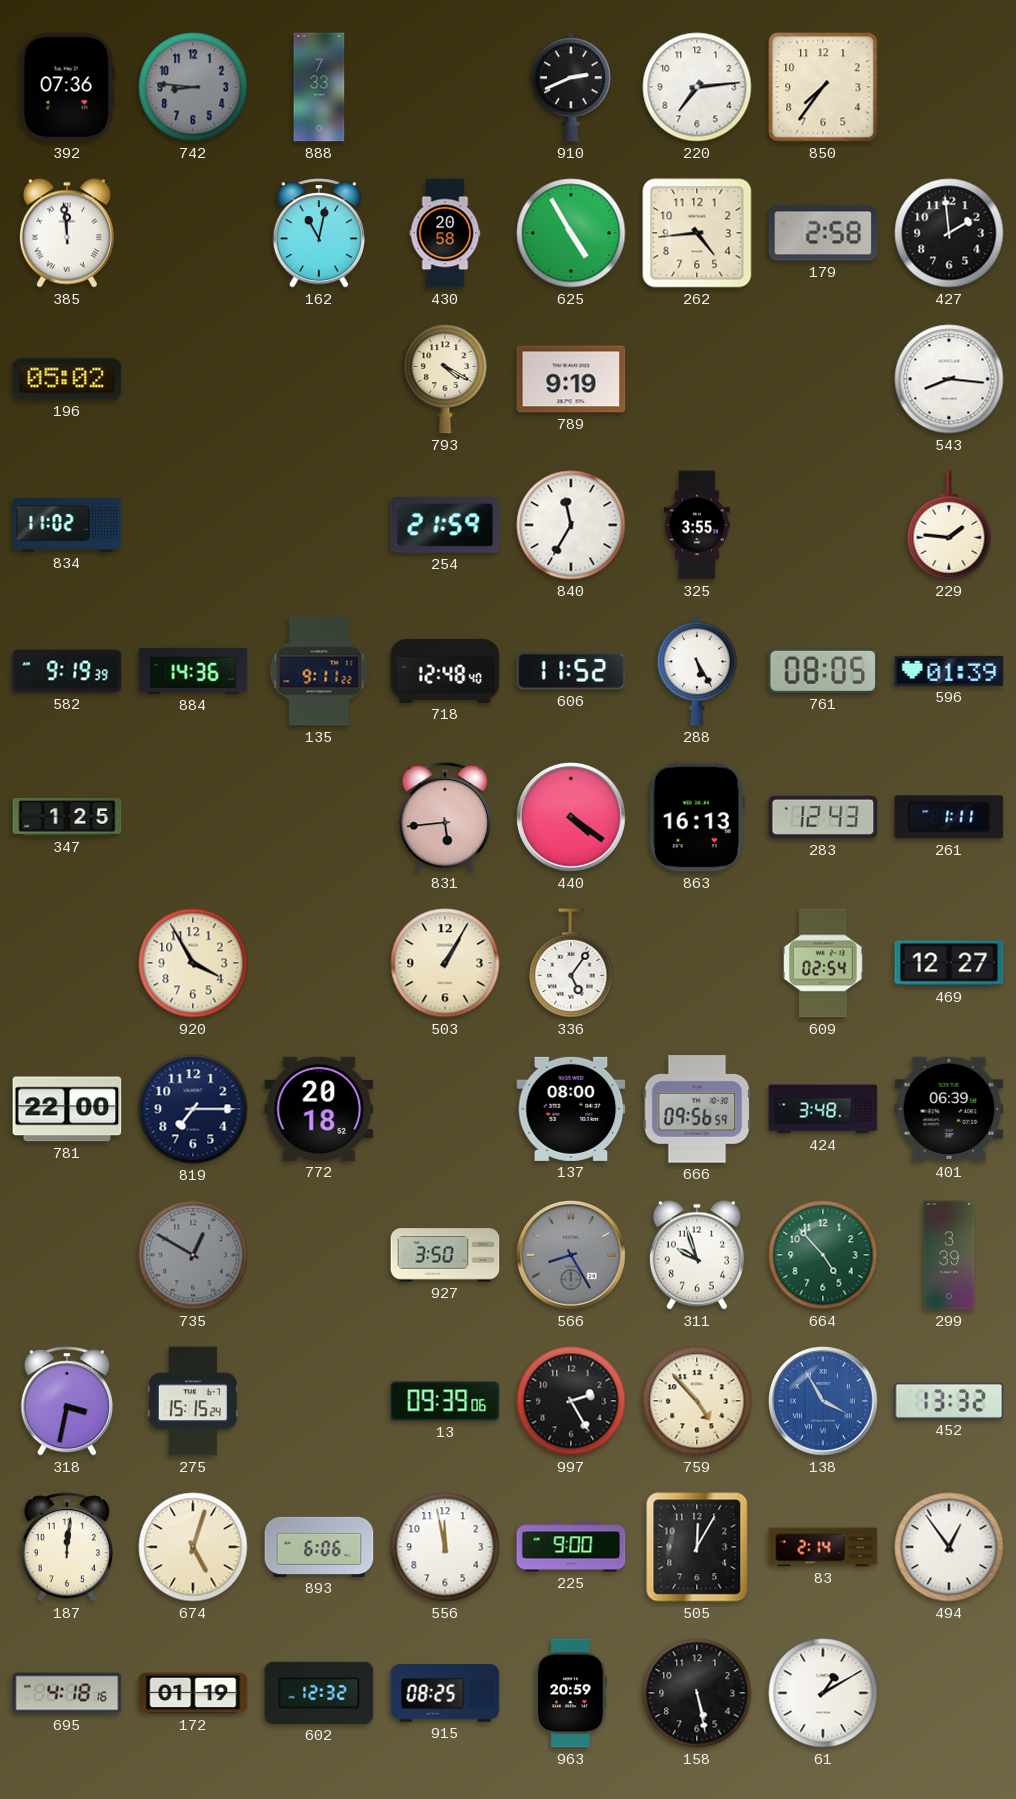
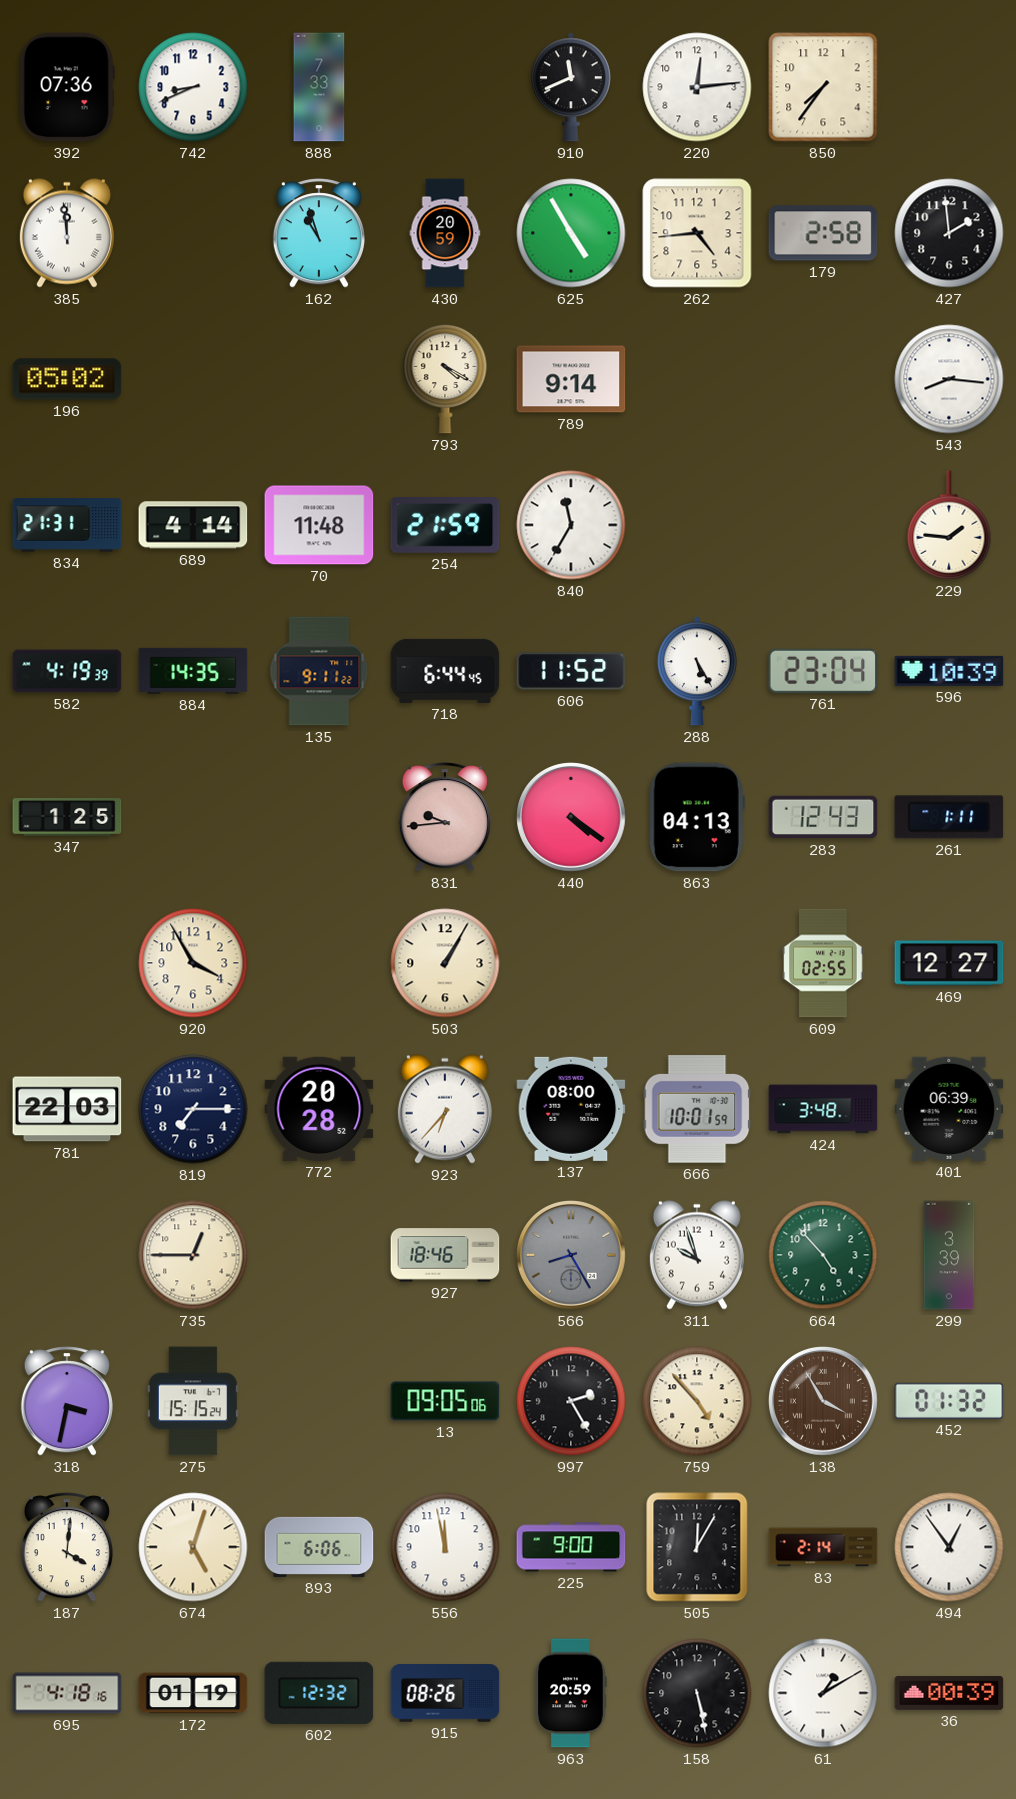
742: 8:46 -> 8:41
742 dial: grey -> white
910: 2:41 -> 11:41
220: 7:14 -> 12:14
162: 11:02 -> 10:57
430: 20:58 -> 20:59
789: 9:19 -> 9:14
834: 11:02 -> 21:31
689: none -> 4:14
70: none -> 11:48
325: 3:55 -> none
582: 9:19 -> 4:19
884: 14:36 -> 14:35
718: 12:48 -> 6:44
761: 08:05 -> 23:04
596: 01:39 -> 10:39
831: 5:44 -> 9:44
863: 16:13 -> 04:13
336: 5:06 -> none
609: 02:54 -> 02:55
781: 22:00 -> 22:03
772: 20:18 -> 20:28
923: none -> 6:37
666: 09:56 -> 10:01
735: 12:50 -> 12:45
735 dial: grey -> cream
927: 3:50 -> 18:46
13: 09:39 -> 09:05
138 dial: blue -> brown
452: 13:32 -> 01:32
187: 12:01 -> 4:01
915: 08:25 -> 08:26
36: none -> 00:39
